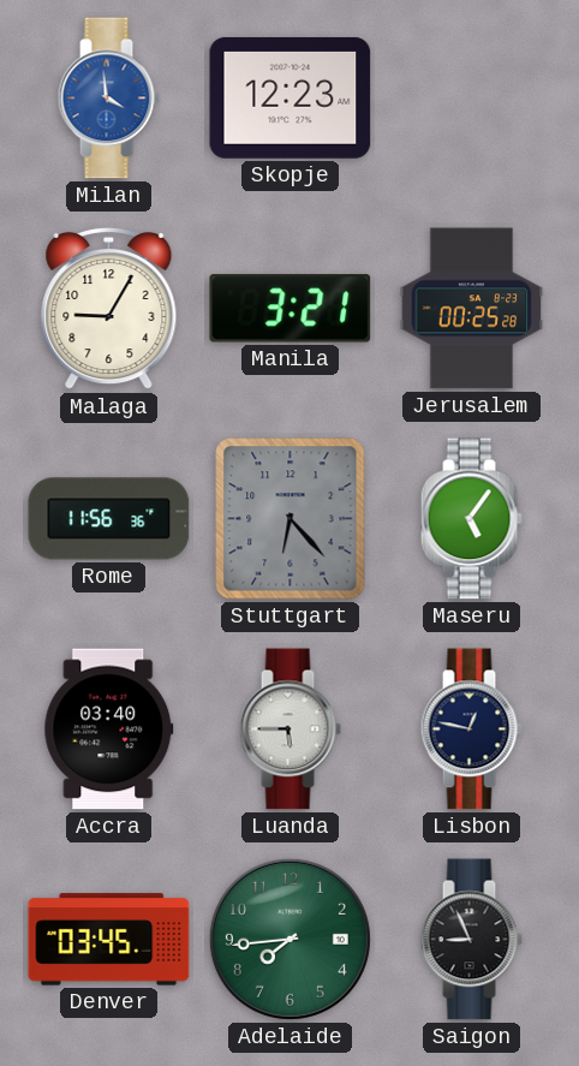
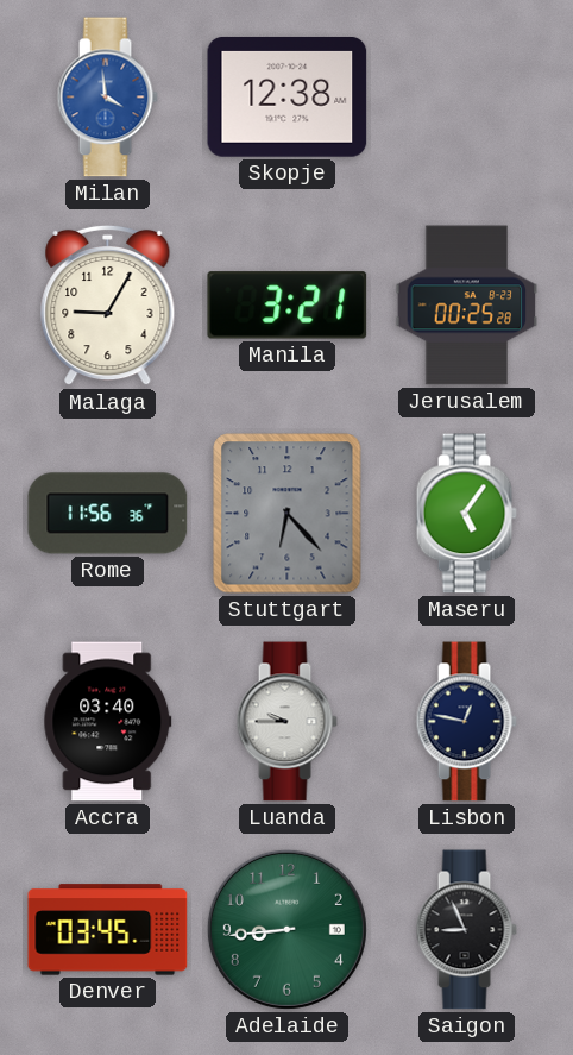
Skopje: 12:23 -> 12:38
Luanda: 5:45 -> 9:45
Adelaide: 7:44 -> 8:44
